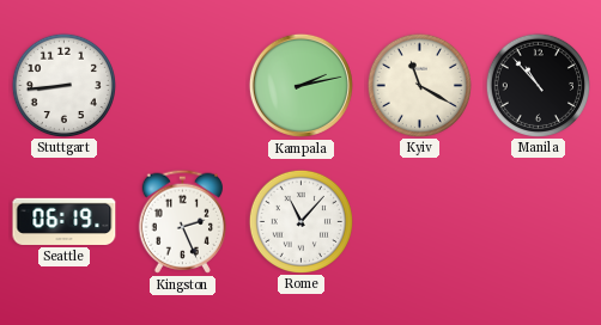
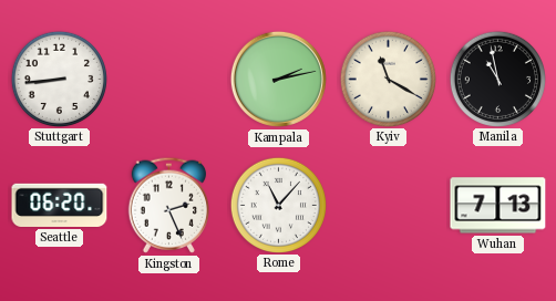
Manila: 10:53 -> 10:58
Seattle: 06:19 -> 06:20
Wuhan: none -> 7:13
